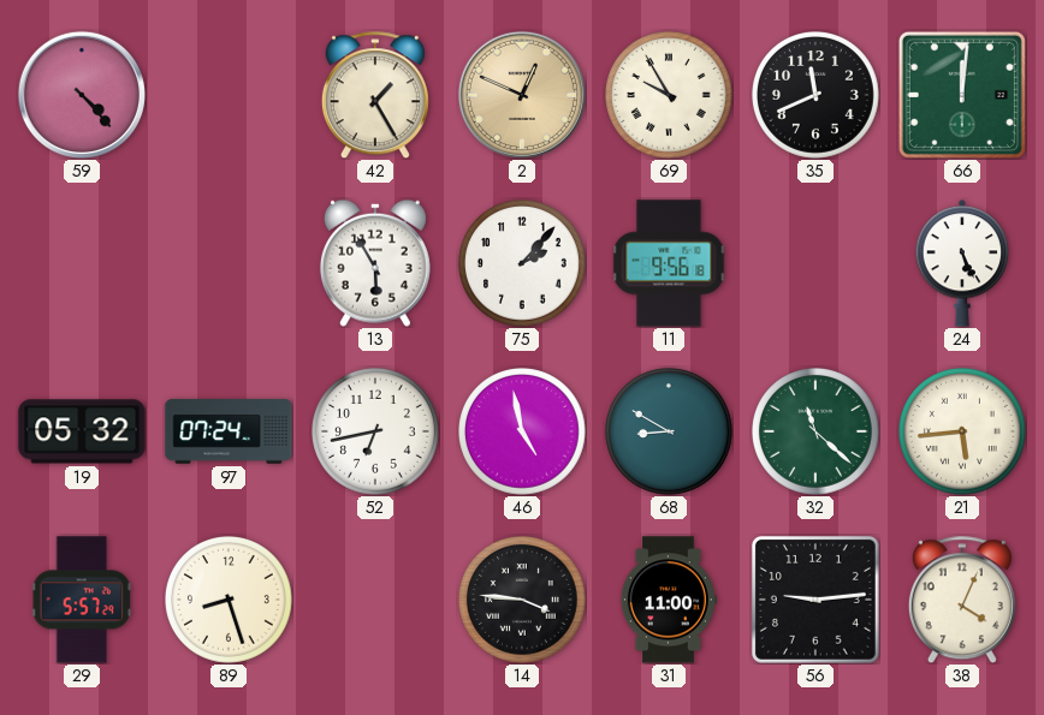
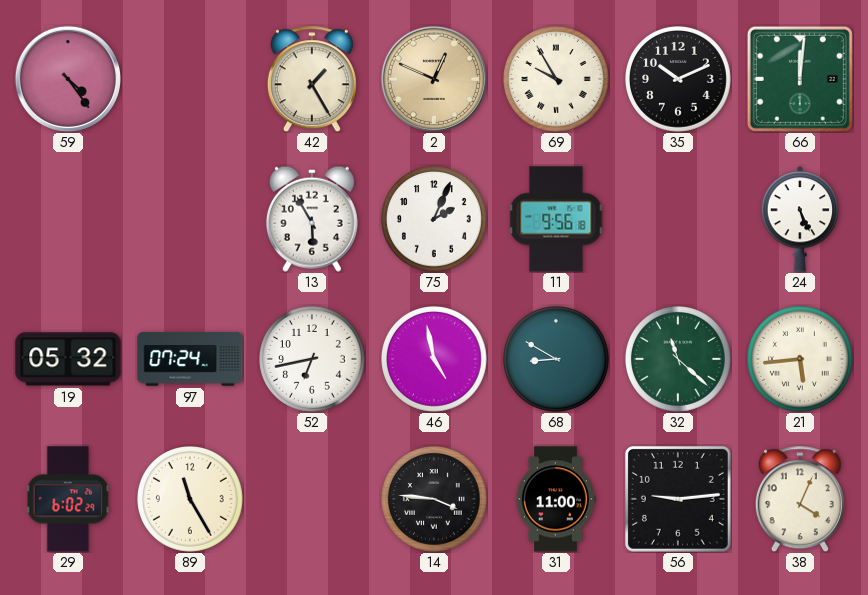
59: 4:23 -> 4:24
35: 11:41 -> 10:11
75: 2:07 -> 2:04
29: 5:57 -> 6:02
89: 8:27 -> 11:25
